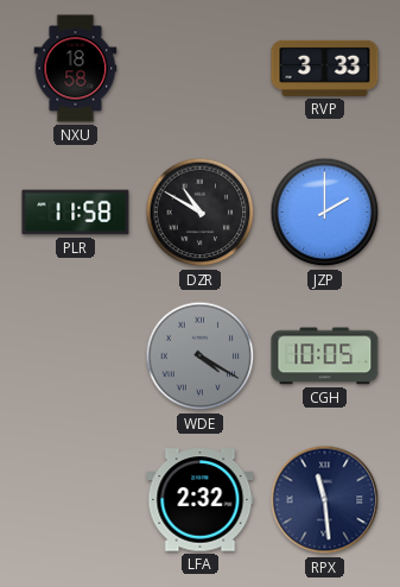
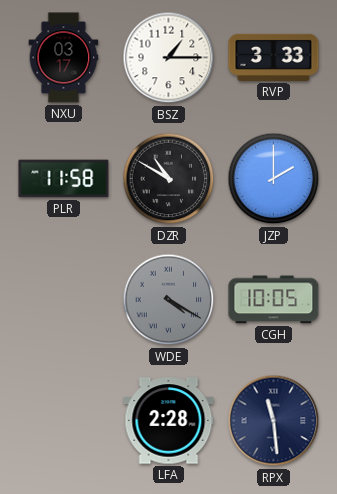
NXU: 18:58 -> 03:17
BSZ: none -> 1:15
LFA: 2:32 -> 2:28
